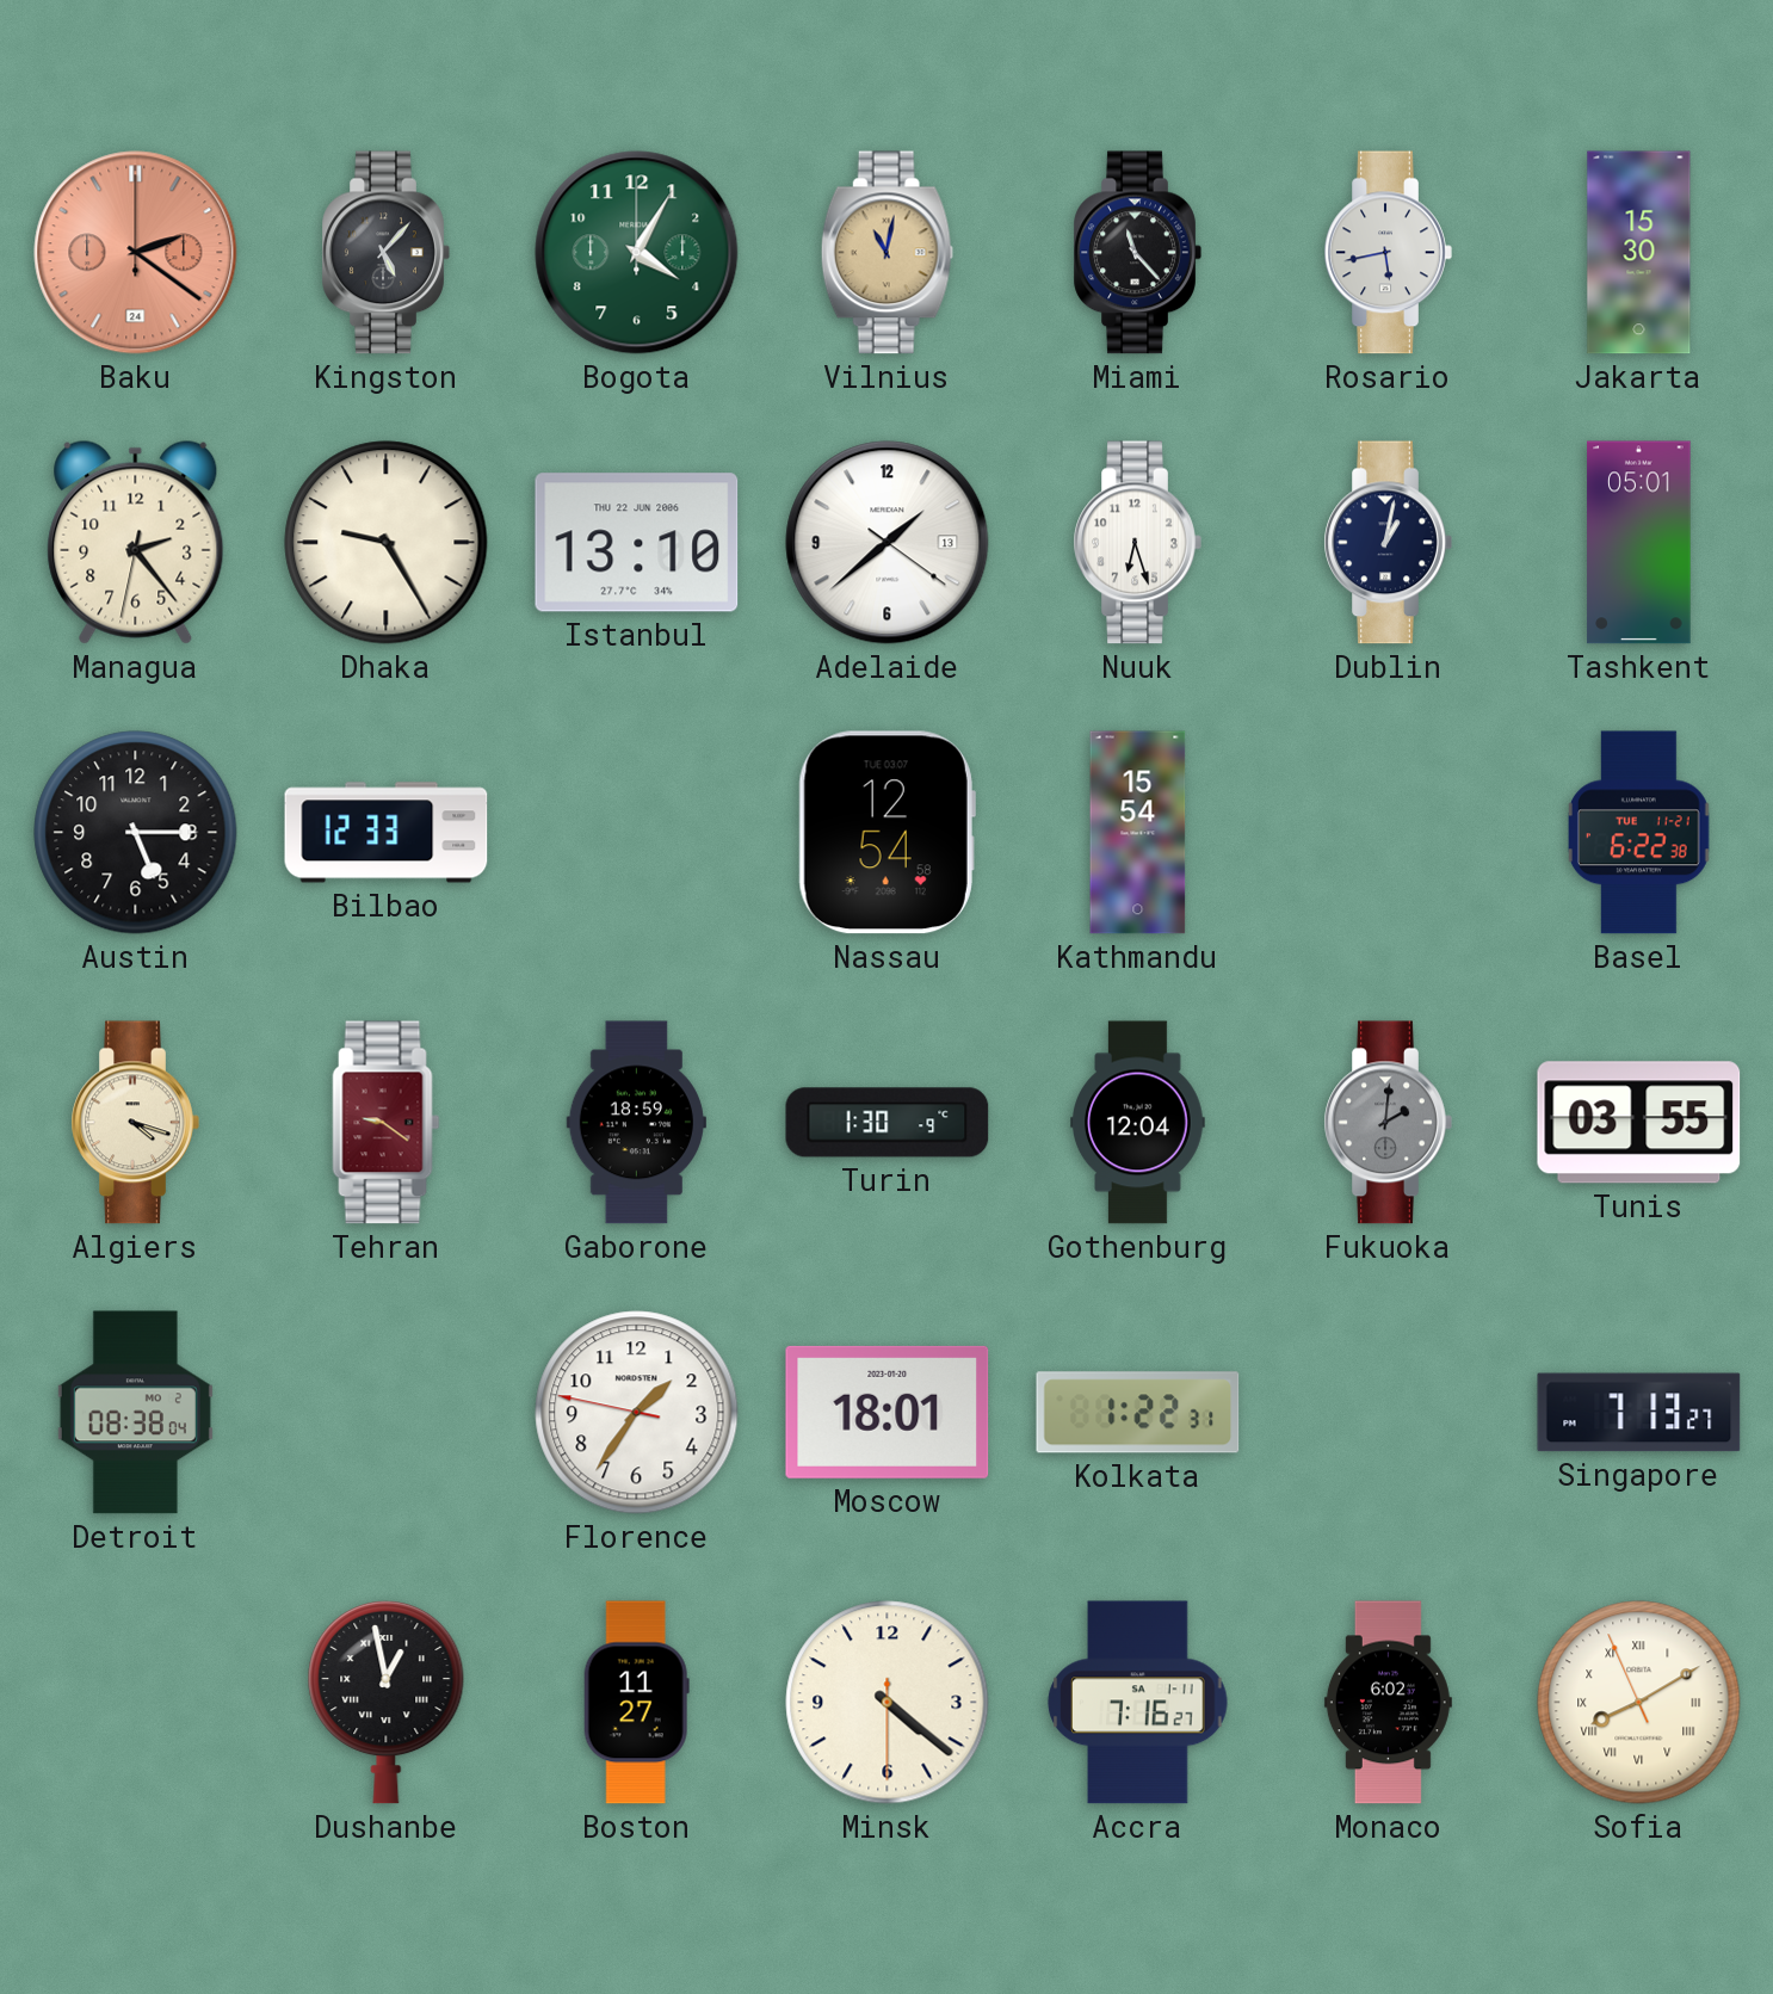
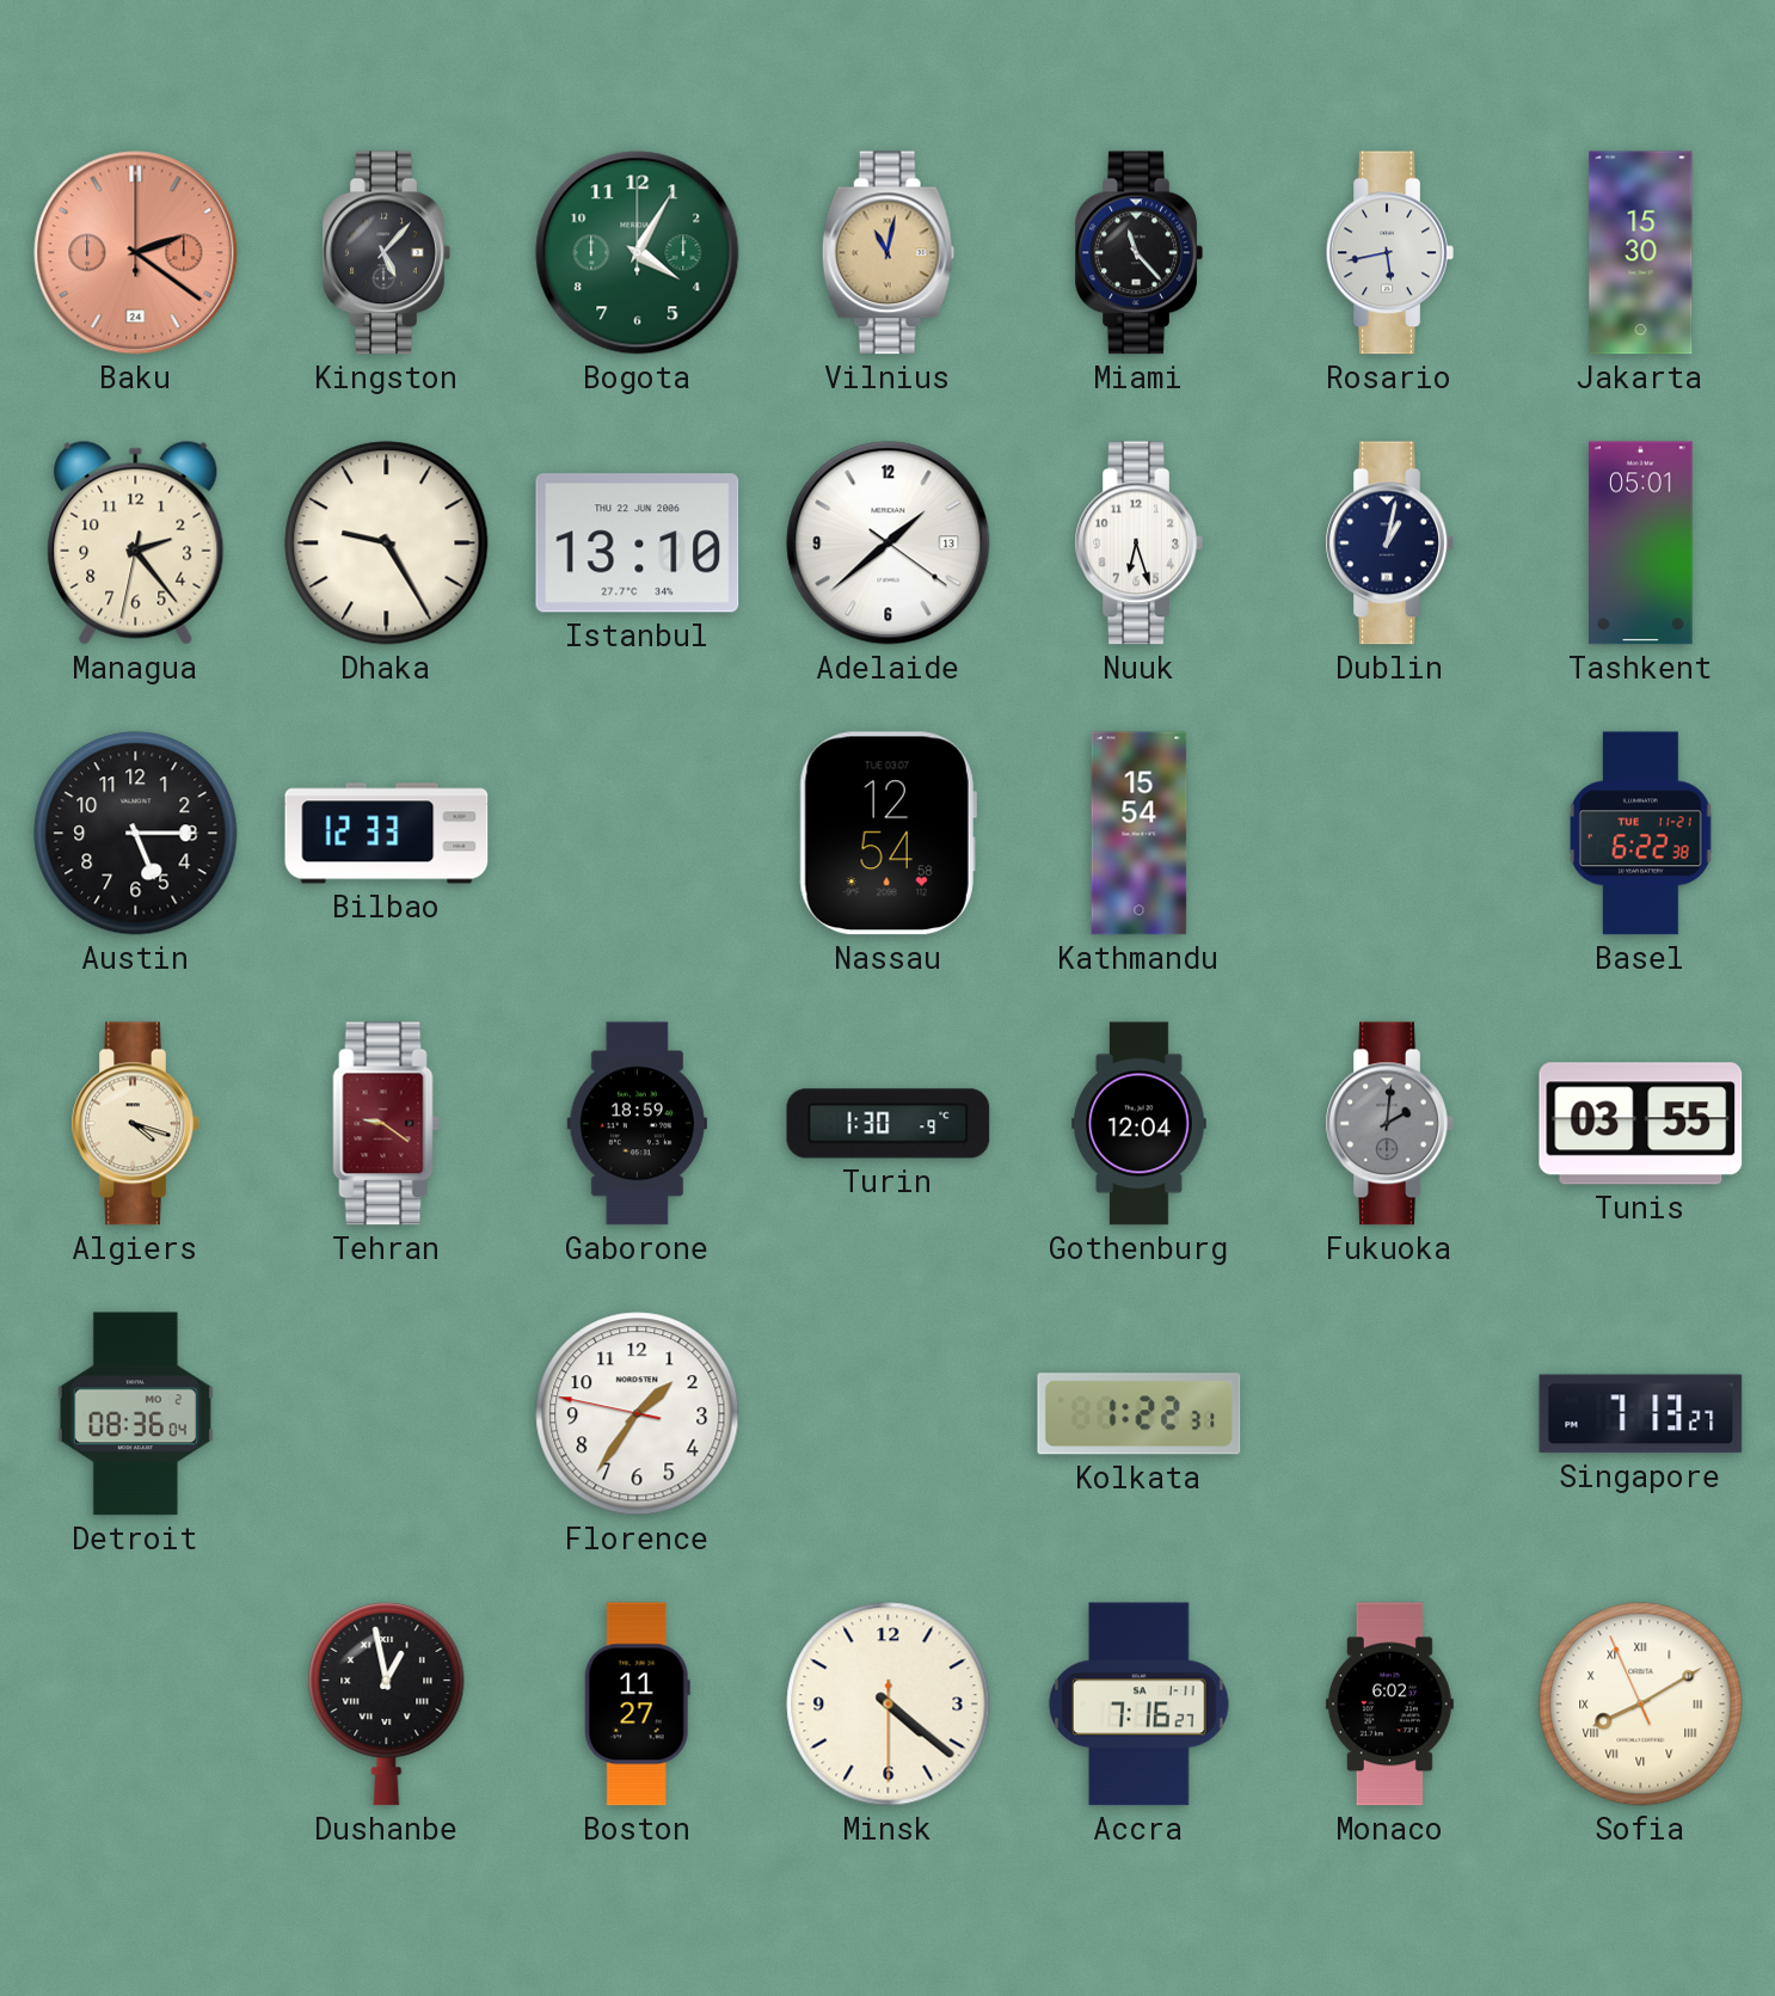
Detroit: 08:38 -> 08:36
Moscow: 18:01 -> none
